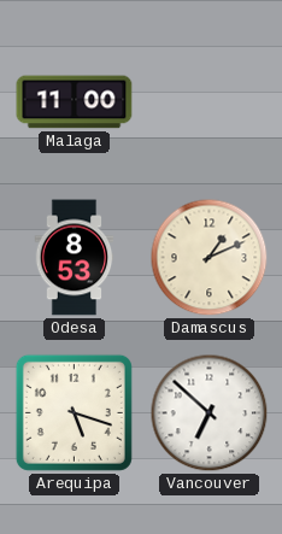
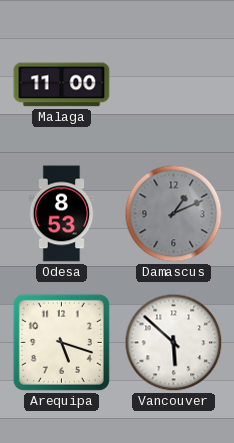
Damascus dial: cream -> grey
Vancouver: 6:52 -> 5:52
